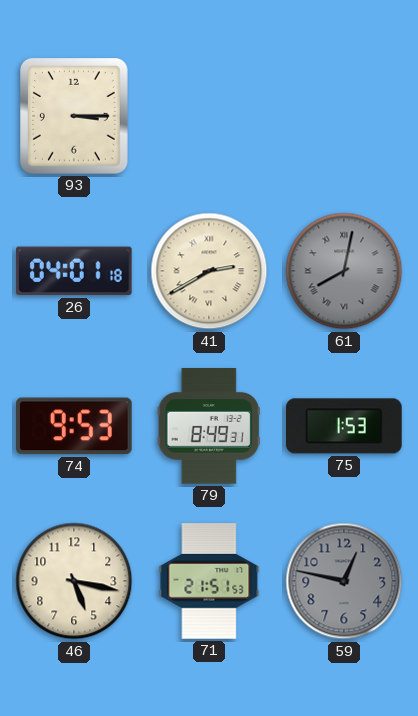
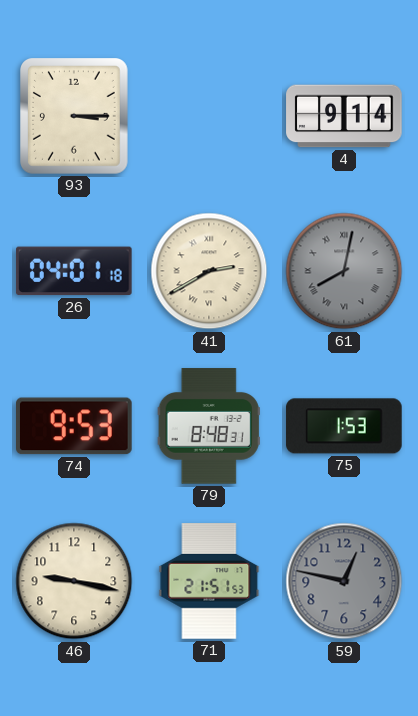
4: none -> 9:14
79: 8:49 -> 8:48
46: 5:17 -> 9:17
